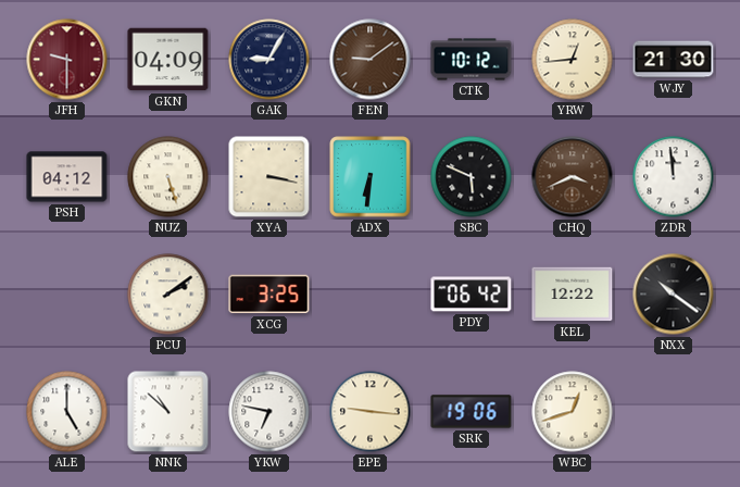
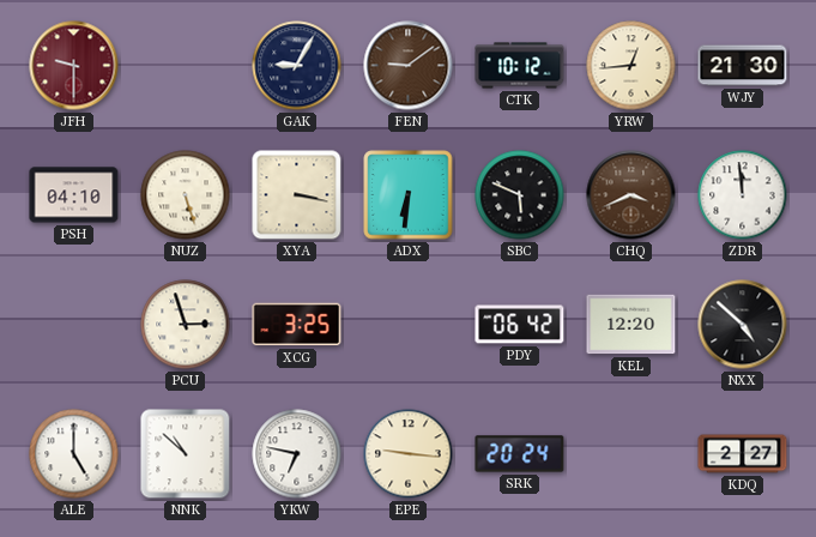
GKN: 04:09 -> none
PSH: 04:12 -> 04:10
PCU: 2:09 -> 2:57
KEL: 12:22 -> 12:20
NXX: 10:21 -> 4:52
SRK: 19:06 -> 20:24
WBC: 12:42 -> none
KDQ: none -> 2:27
